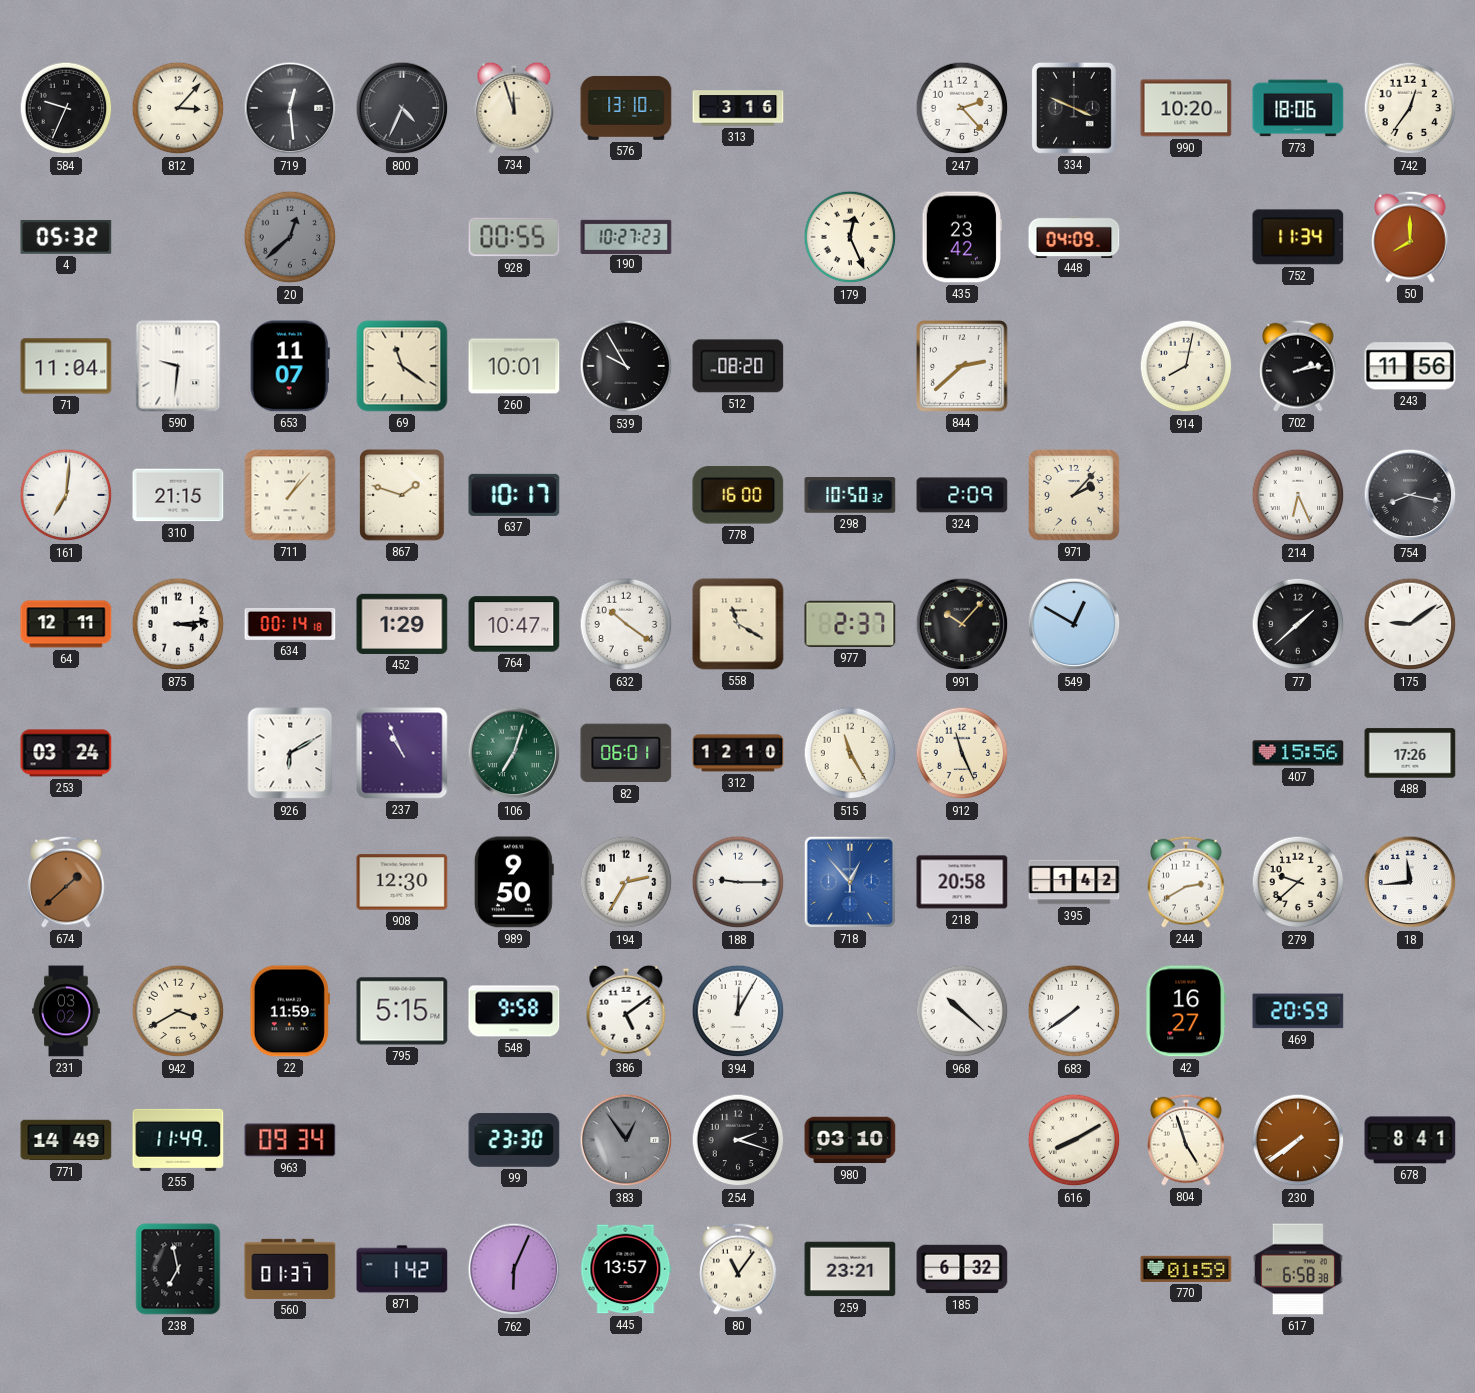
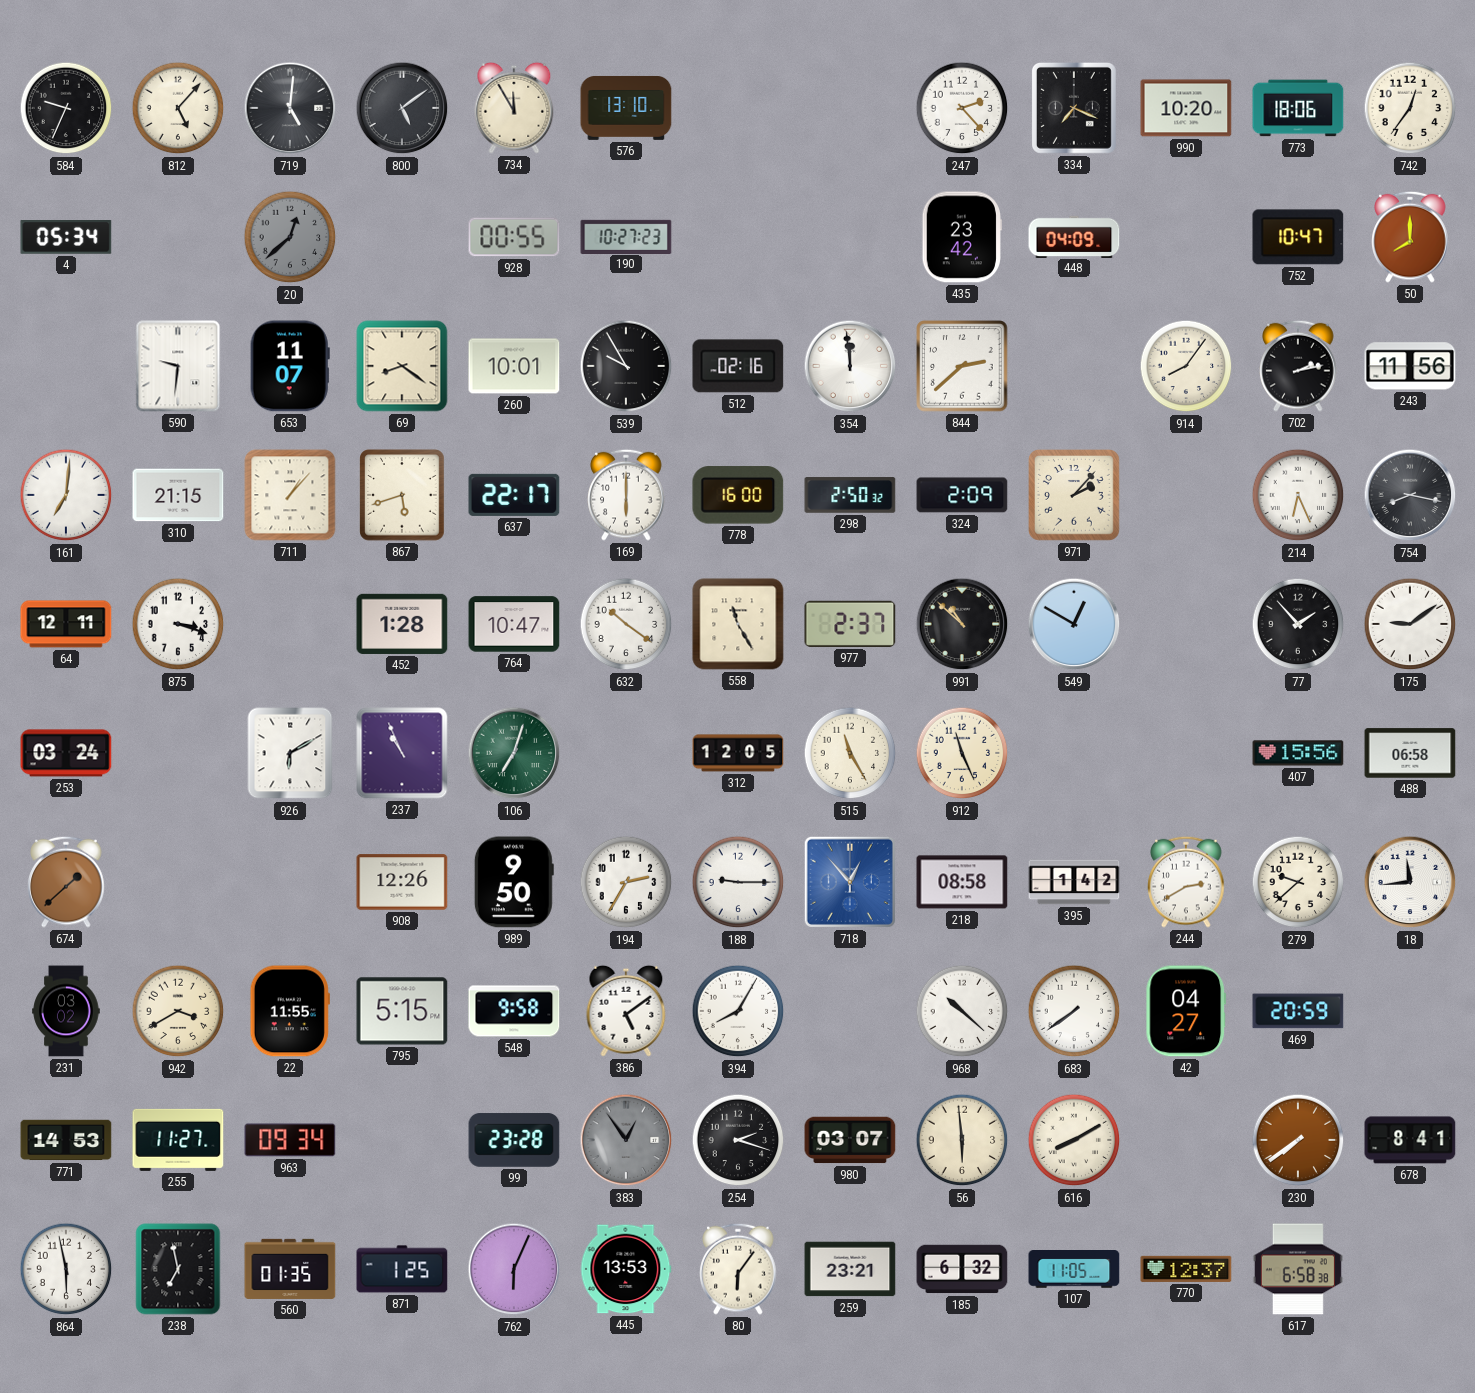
812: 3:07 -> 5:07
719: 12:29 -> 5:01
800: 4:34 -> 5:09
734: 11:57 -> 11:55
313: 3:16 -> none
334: 3:49 -> 7:19
4: 05:32 -> 05:34
179: 12:26 -> none
752: 11:34 -> 10:47
71: 11:04 -> none
69: 11:21 -> 8:21
512: 08:20 -> 02:16
354: none -> 11:59
914: 8:02 -> 8:06
867: 1:48 -> 5:42
637: 10:17 -> 22:17
169: none -> 6:00
298: 10:50 -> 2:50
875: 3:14 -> 3:18
634: 00:14 -> none
452: 1:29 -> 1:28
558: 11:20 -> 11:25
991: 10:07 -> 10:52
77: 1:38 -> 1:53
82: 06:01 -> none
312: 12:10 -> 12:05
488: 17:26 -> 06:58
908: 12:30 -> 12:26
218: 20:58 -> 08:58
22: 11:59 -> 11:55
394: 12:05 -> 8:05
42: 16:27 -> 04:27
771: 14:49 -> 14:53
255: 11:49 -> 11:27
99: 23:30 -> 23:28
980: 03:10 -> 03:07
56: none -> 5:59
804: 4:57 -> none
864: none -> 5:58
560: 01:37 -> 01:35
871: 1:42 -> 1:25
445: 13:57 -> 13:53
80: 11:06 -> 6:06
107: none -> 11:05
770: 01:59 -> 12:37
